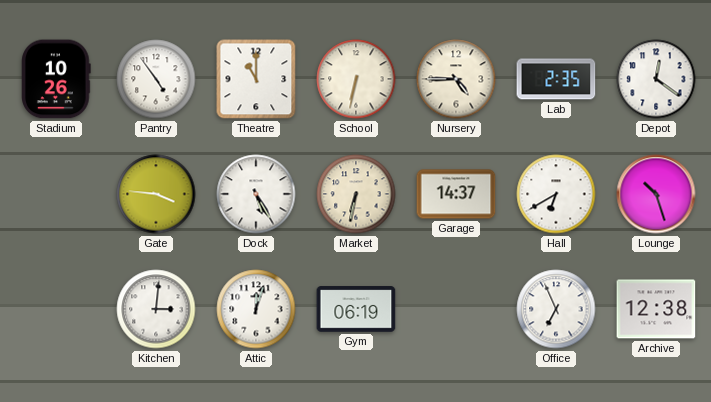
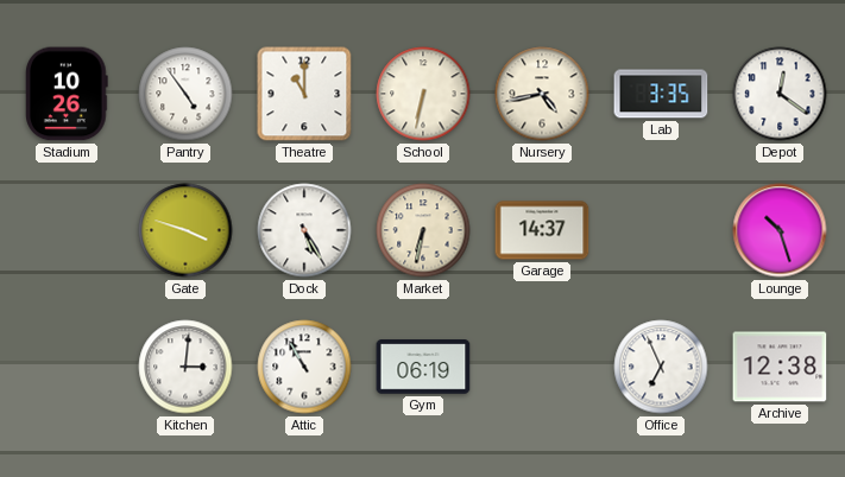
Nursery: 4:45 -> 4:43
Lab: 2:35 -> 3:35
Gate: 3:46 -> 3:48
Hall: 6:40 -> none
Attic: 12:03 -> 10:55
